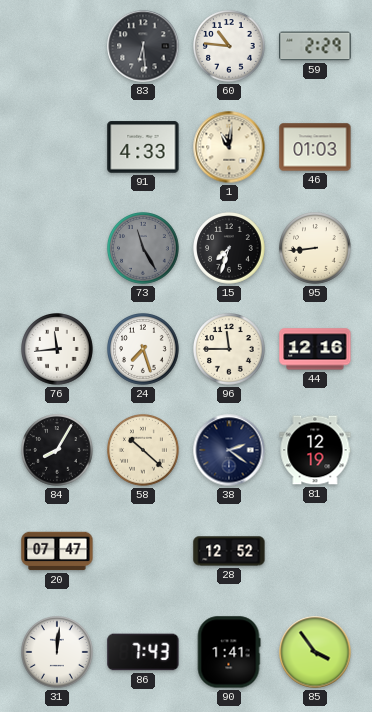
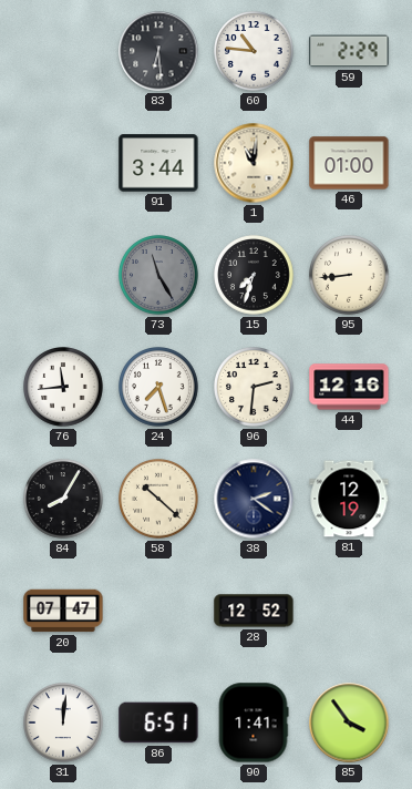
91: 4:33 -> 3:44
46: 01:03 -> 01:00
96: 11:45 -> 2:31
86: 7:43 -> 6:51
